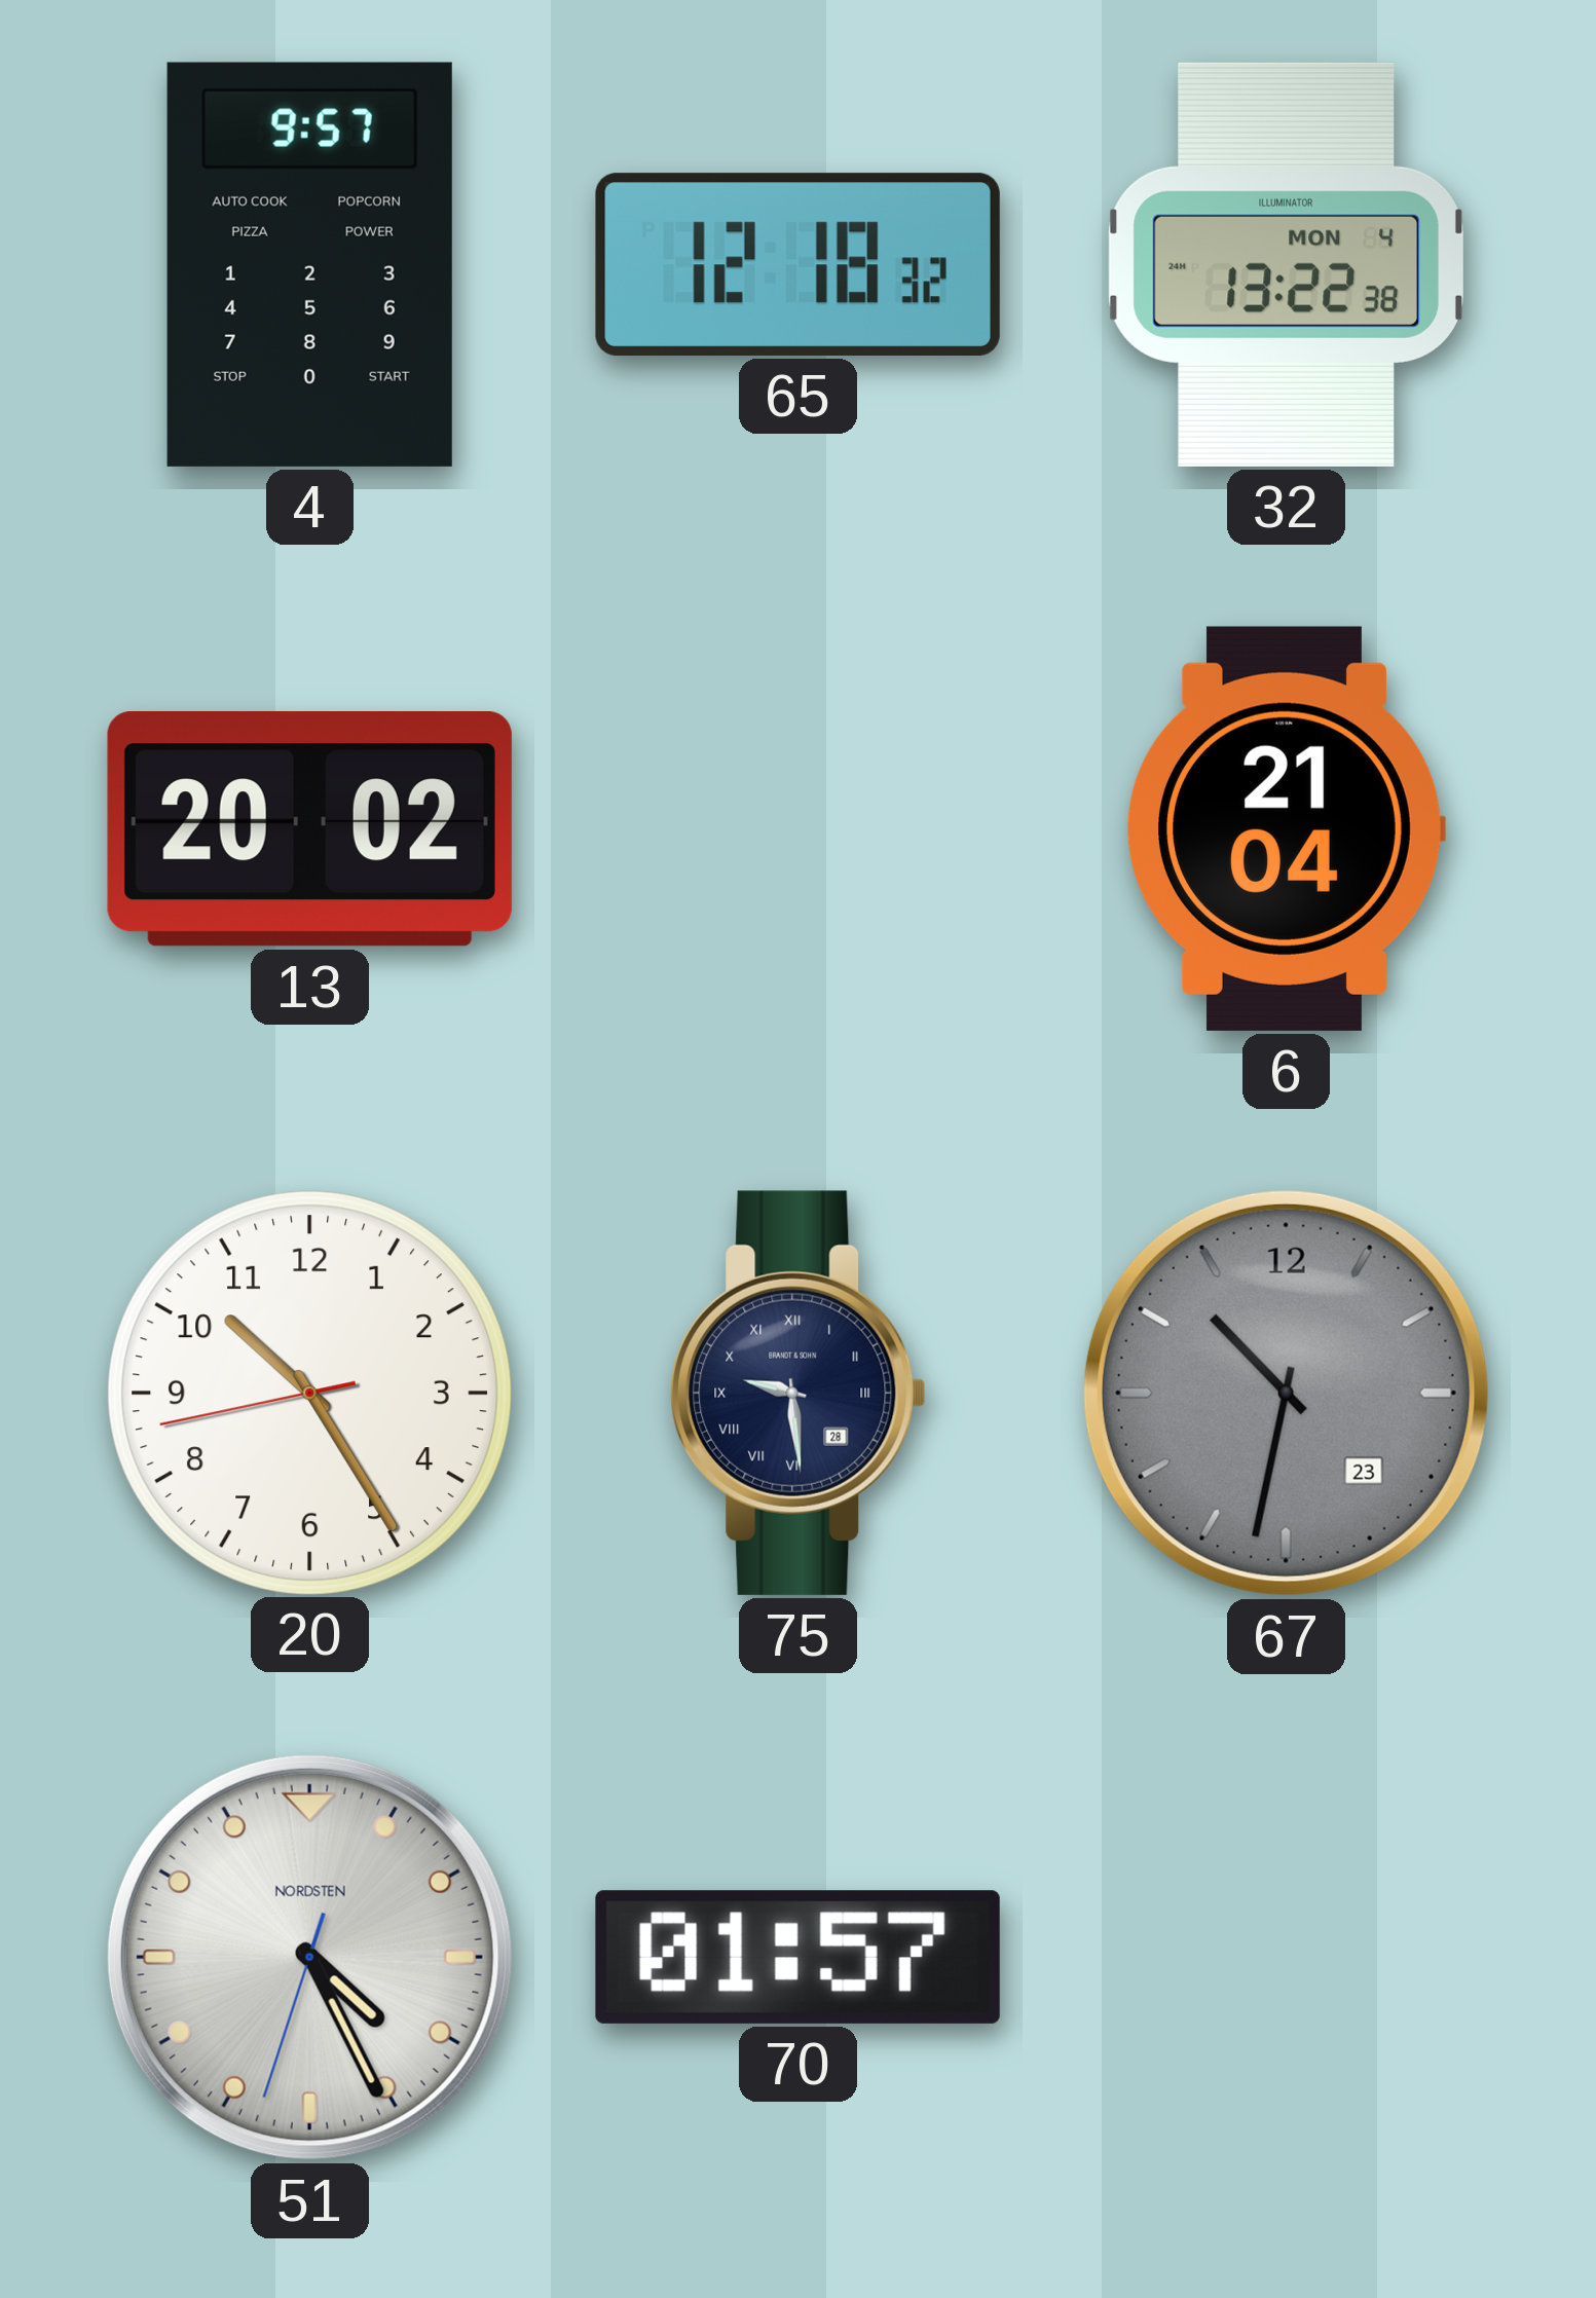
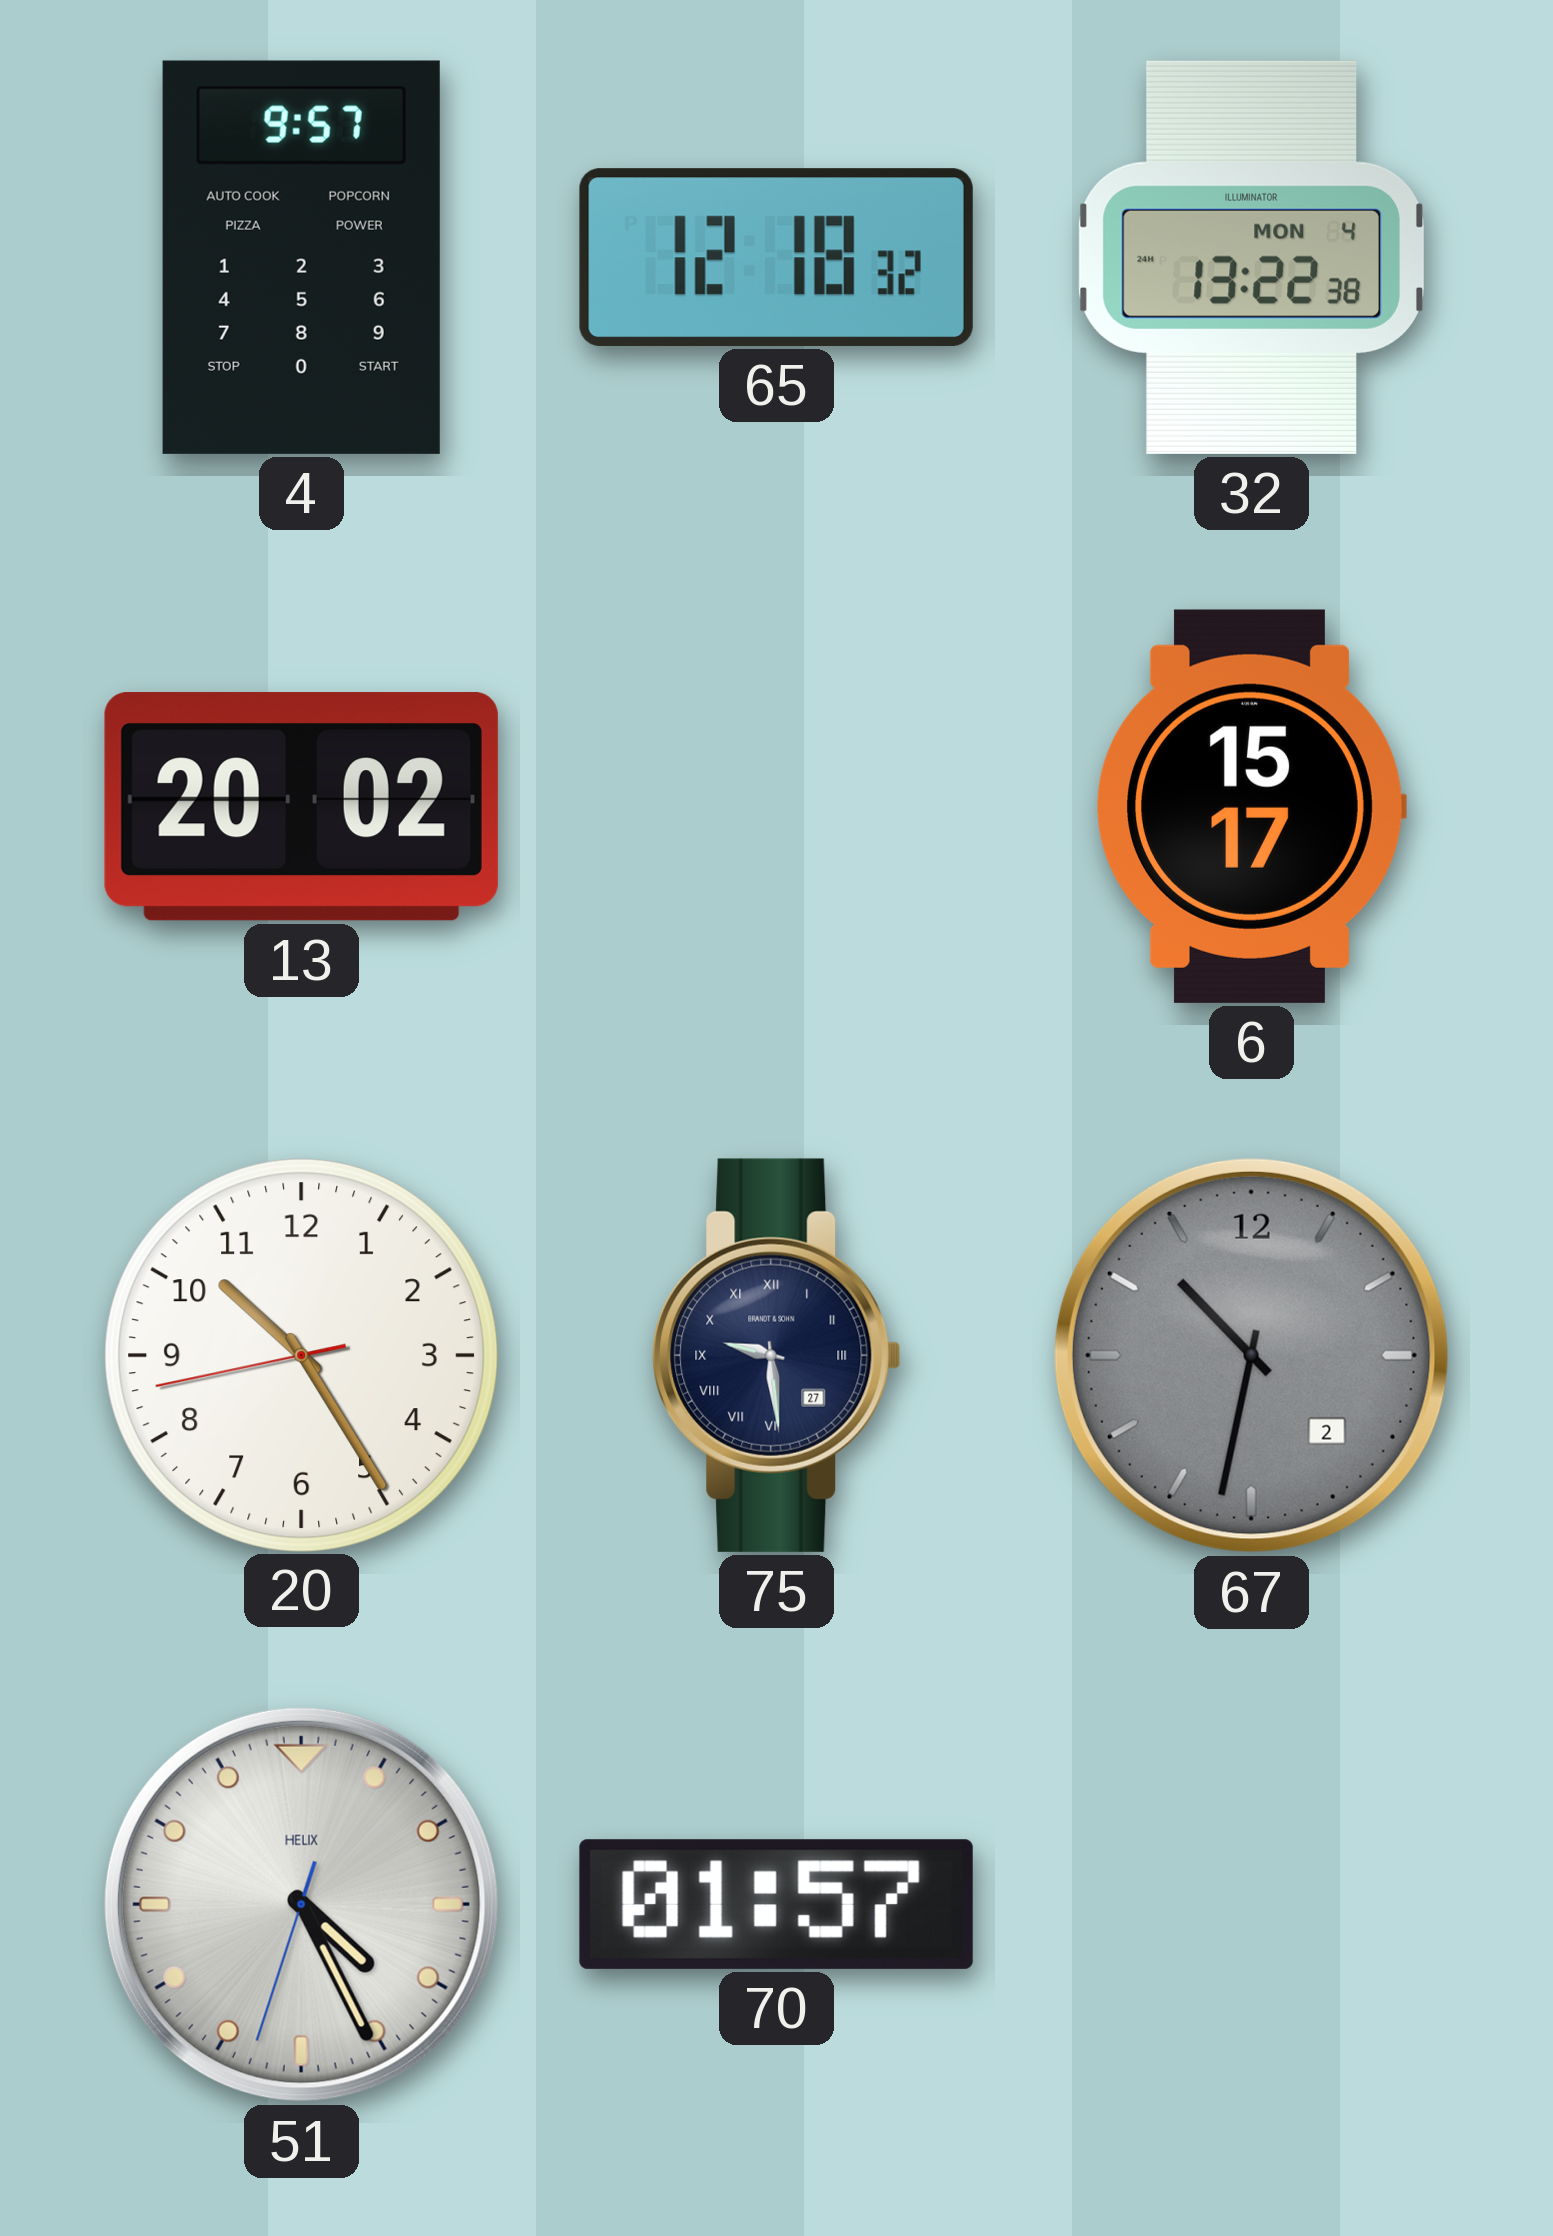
6: 21:04 -> 15:17
75 date: 28 -> 27
67 date: 23 -> 2
51 brand: NORDSTEN -> HELIX
